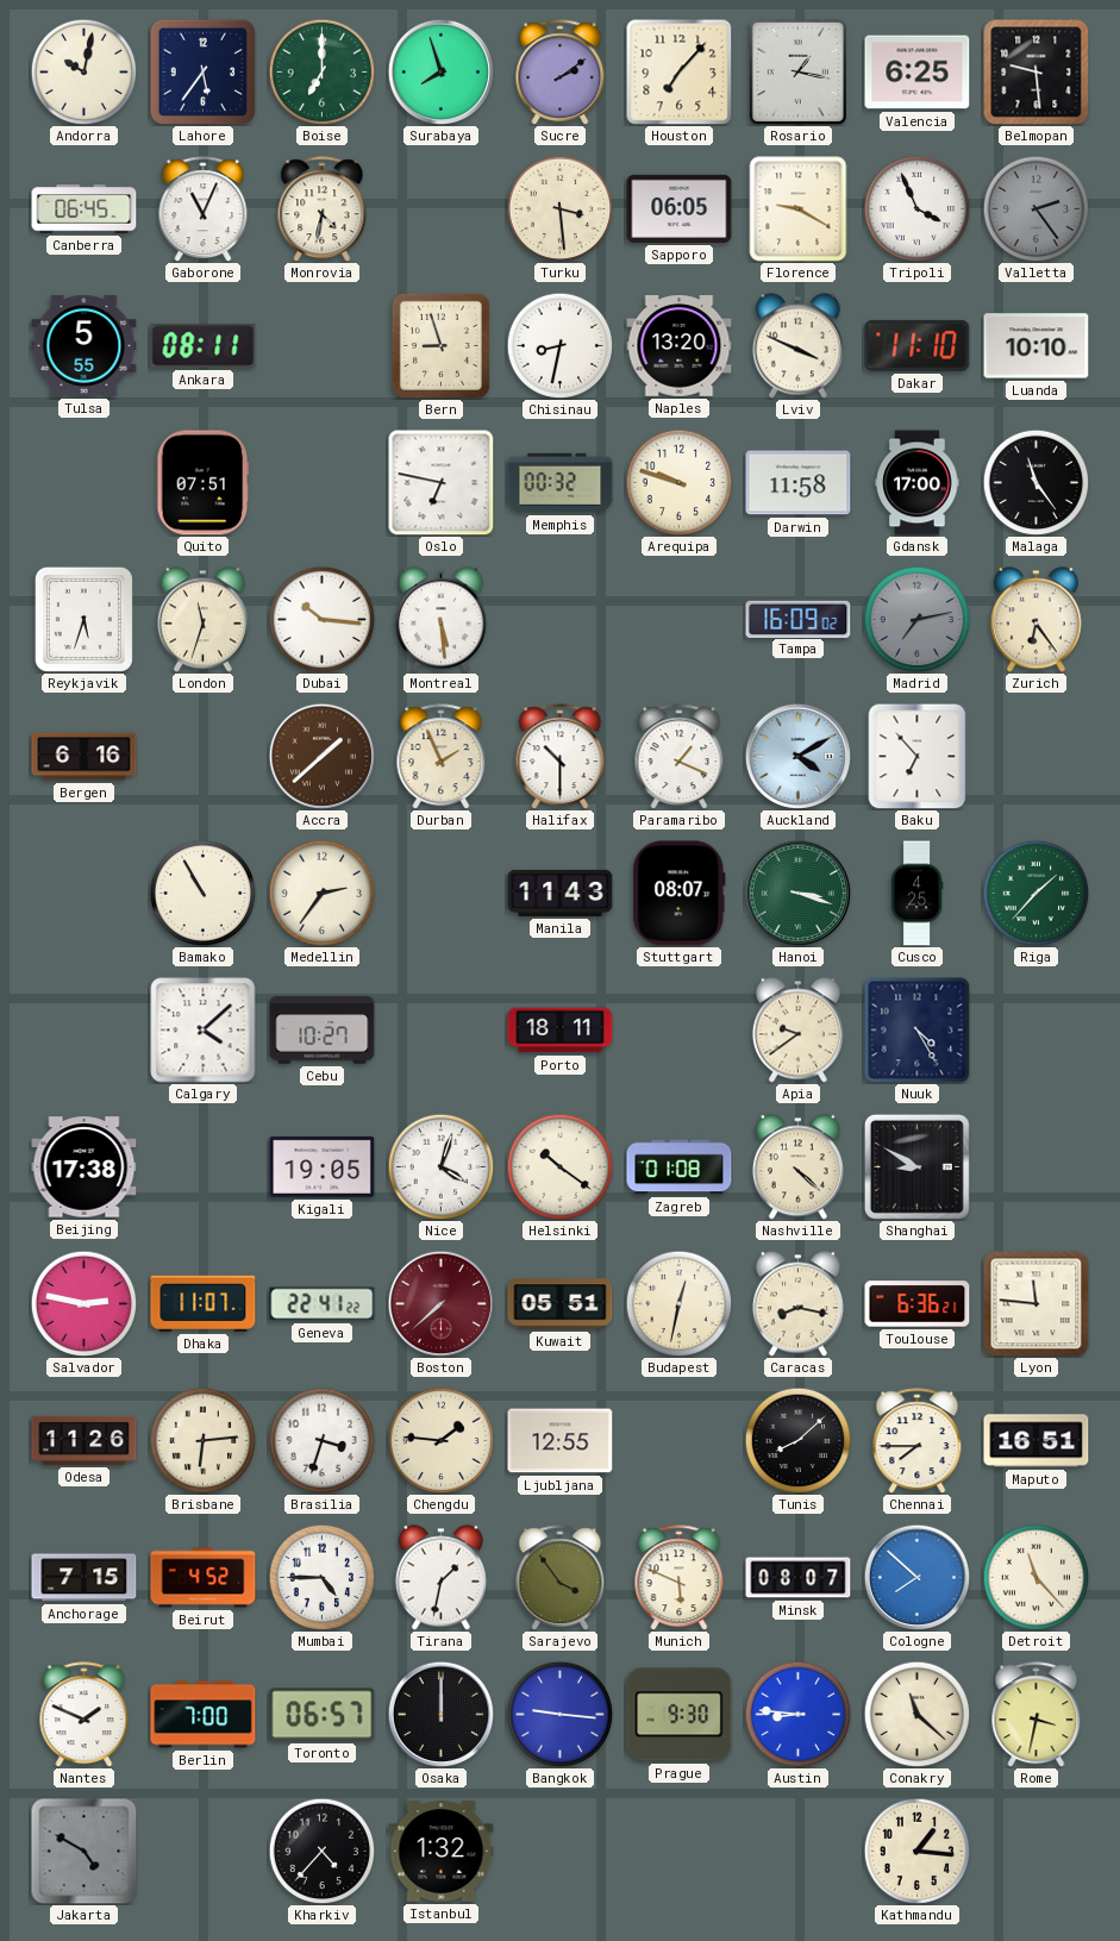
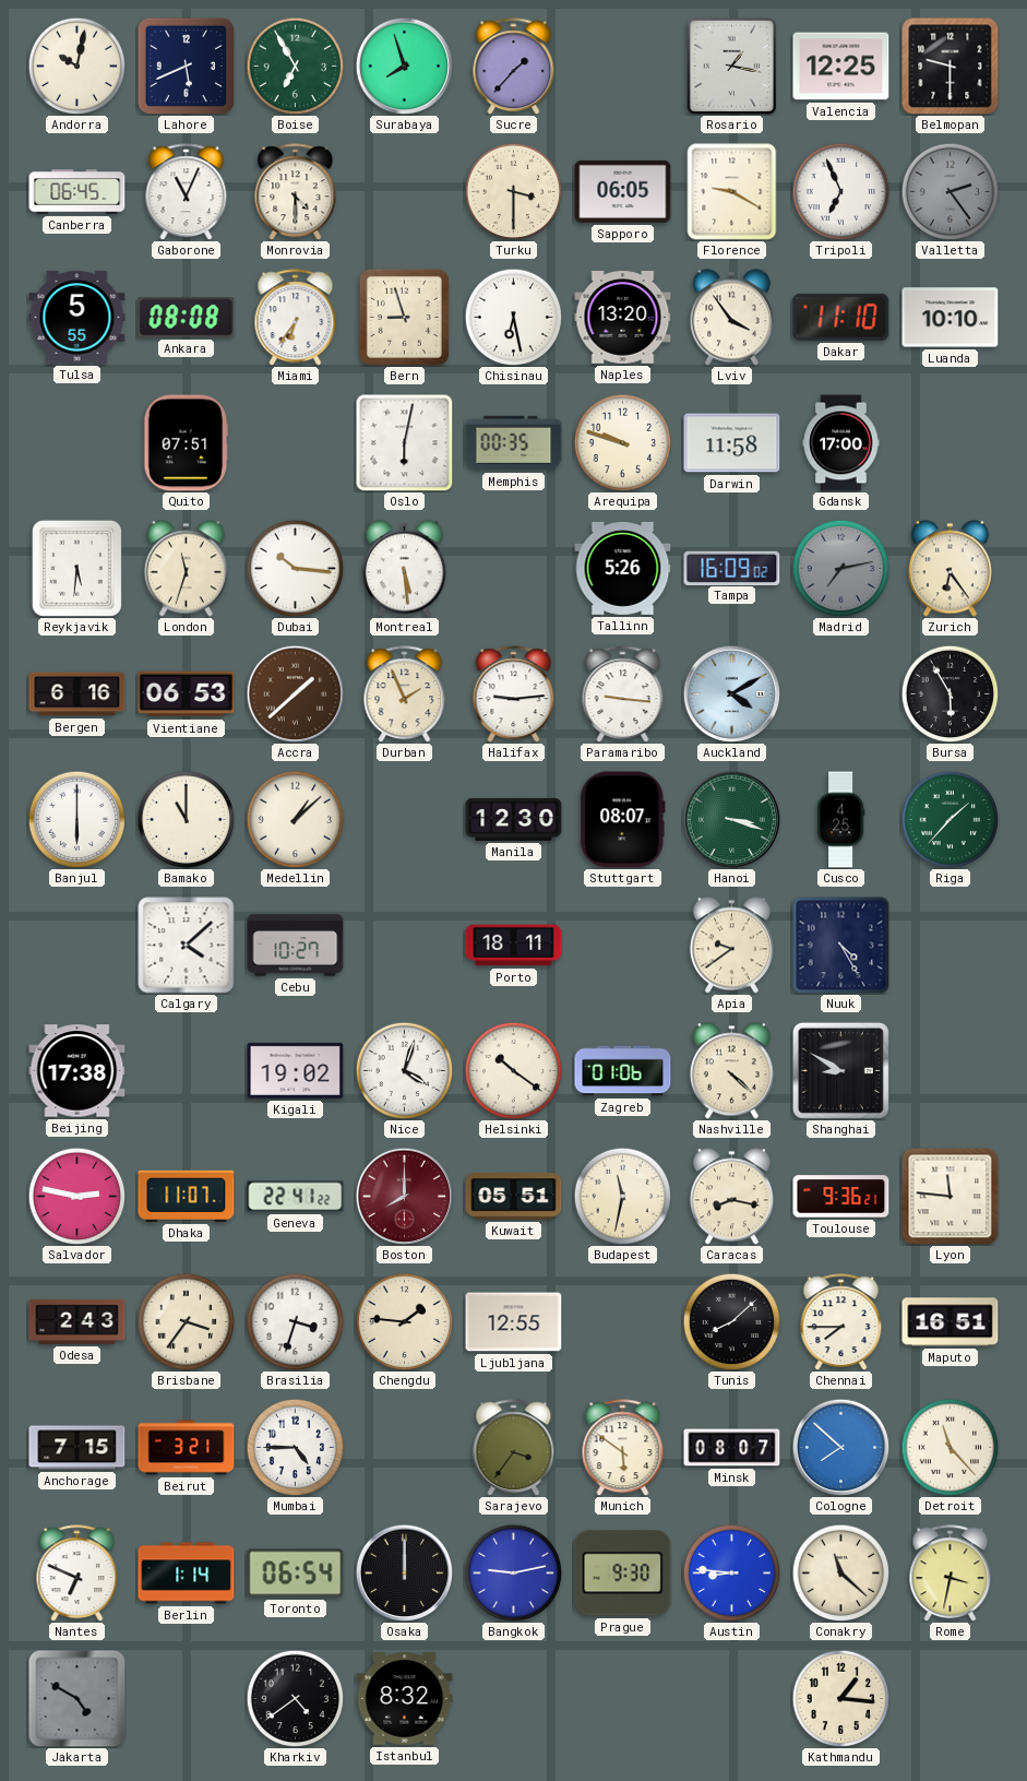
Lahore: 5:36 -> 5:41
Boise: 7:00 -> 6:55
Sucre: 2:09 -> 1:37
Houston: 7:07 -> none
Valencia: 6:25 -> 12:25
Belmopan: 9:29 -> 9:30
Monrovia: 4:32 -> 4:30
Turku: 3:29 -> 3:30
Tripoli: 3:56 -> 6:56
Ankara: 08:11 -> 08:08
Miami: none -> 6:36
Chisinau: 8:32 -> 6:28
Lviv: 3:49 -> 3:54
Oslo: 6:47 -> 6:02
Memphis: 00:32 -> 00:35
Malaga: 11:24 -> none
Reykjavik: 5:33 -> 5:31
Tallinn: none -> 5:26
Vientiane: none -> 06:53
Halifax: 10:30 -> 9:14
Paramaribo: 1:19 -> 9:16
Baku: 6:53 -> none
Bursa: none -> 5:55
Banjul: none -> 6:00
Bamako: 10:55 -> 11:00
Medellin: 2:36 -> 1:08
Manila: 11:43 -> 12:30
Kigali: 19:05 -> 19:02
Zagreb: 01:08 -> 01:06
Boston: 7:38 -> 8:00
Budapest: 12:32 -> 11:32
Toulouse: 6:36 -> 9:36
Odesa: 11:26 -> 2:43
Brisbane: 6:14 -> 3:36
Beirut: 4:52 -> 3:21
Tirana: 1:32 -> none
Sarajevo: 3:54 -> 3:36
Munich: 5:49 -> 5:51
Nantes: 1:49 -> 6:49
Berlin: 7:00 -> 1:14
Toronto: 06:57 -> 06:54
Bangkok: 9:16 -> 9:13
Kharkiv: 4:37 -> 4:39
Istanbul: 1:32 -> 8:32
